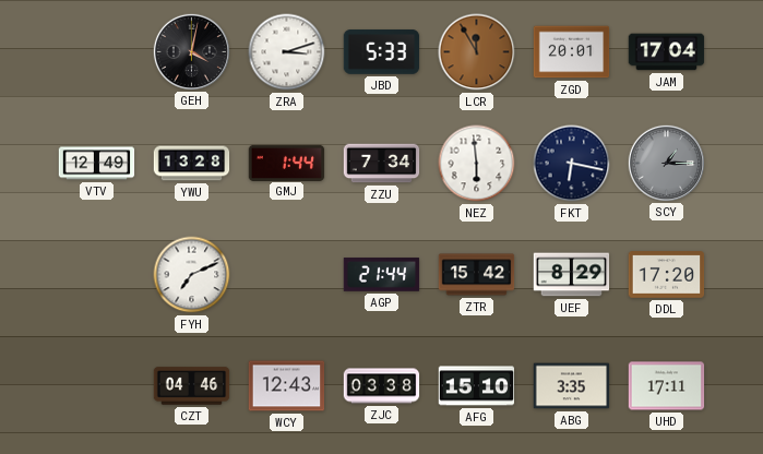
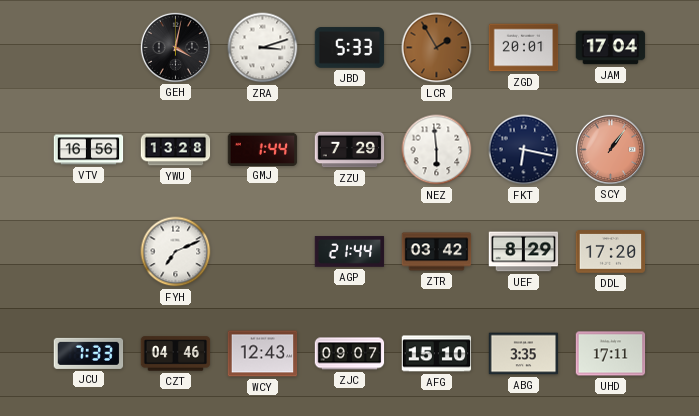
LCR: 11:55 -> 1:55
VTV: 12:49 -> 16:56
ZZU: 7:34 -> 7:29
SCY: 1:15 -> 1:06
SCY dial: grey -> salmon
ZTR: 15:42 -> 03:42
JCU: none -> 7:33
ZJC: 03:38 -> 09:07
